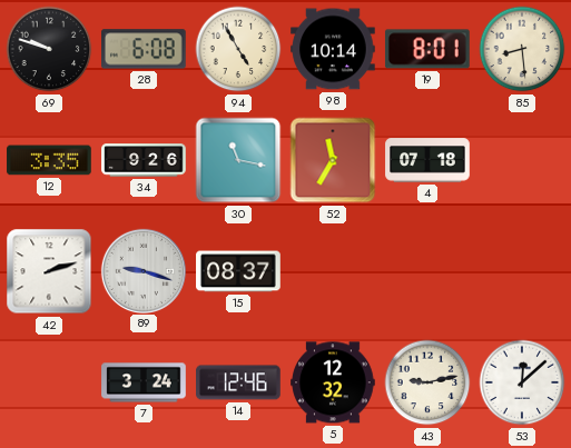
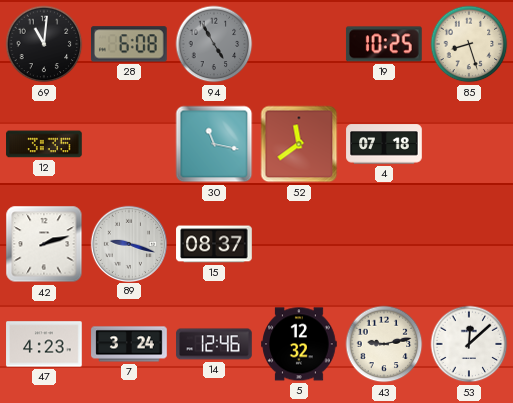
69: 9:48 -> 11:01
94 dial: cream -> grey
98: 10:14 -> none
19: 8:01 -> 10:25
85: 8:29 -> 8:27
34: 9:26 -> none
52: 11:35 -> 11:39
47: none -> 4:23
